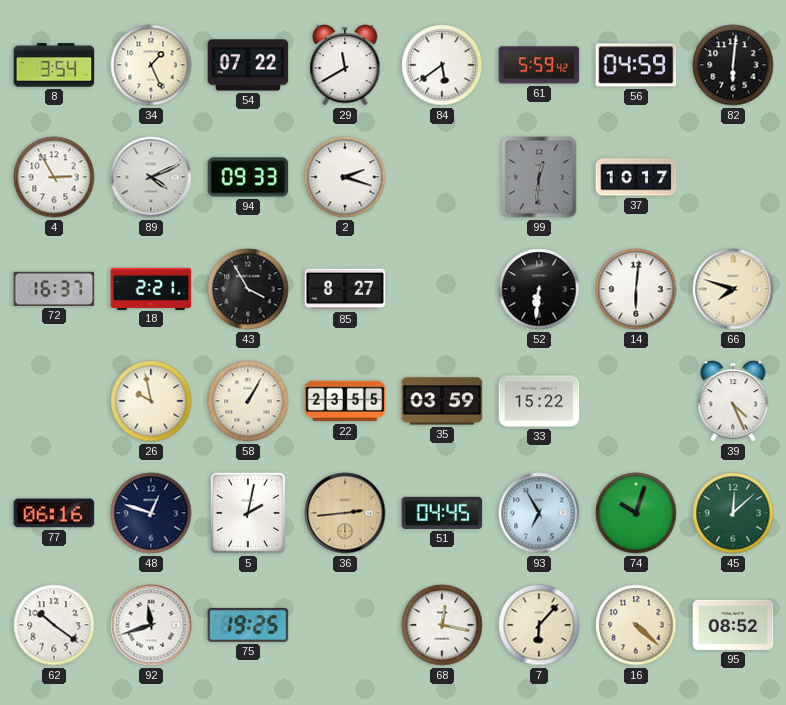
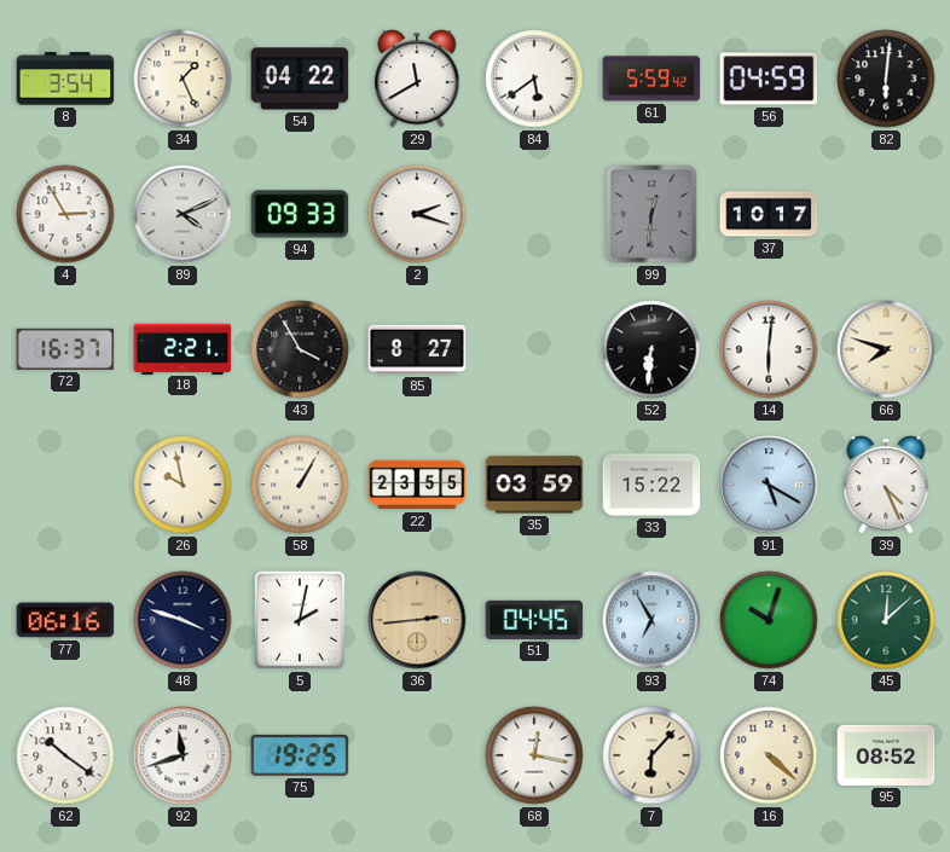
54: 07:22 -> 04:22
91: none -> 5:20
48: 12:48 -> 3:48
